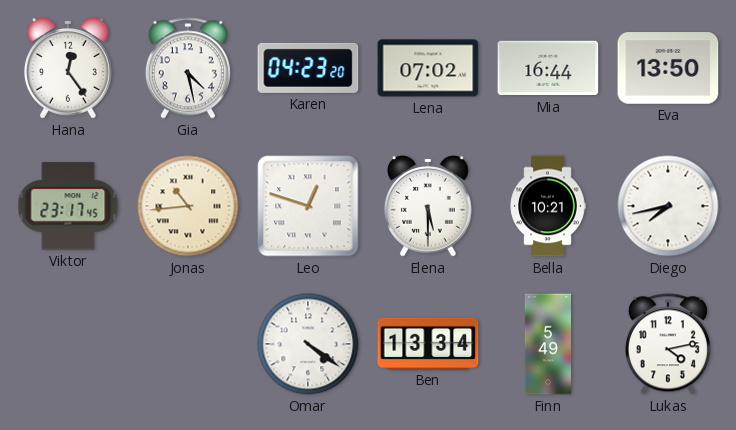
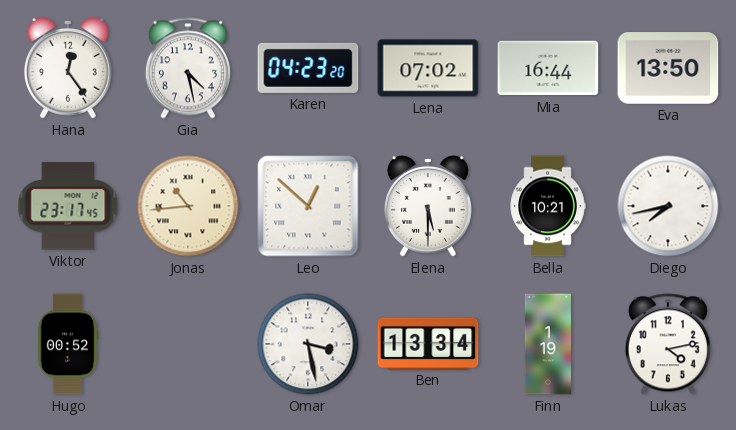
Leo: 12:48 -> 12:52
Hugo: none -> 00:52
Omar: 4:21 -> 3:28
Finn: 5:49 -> 1:19
